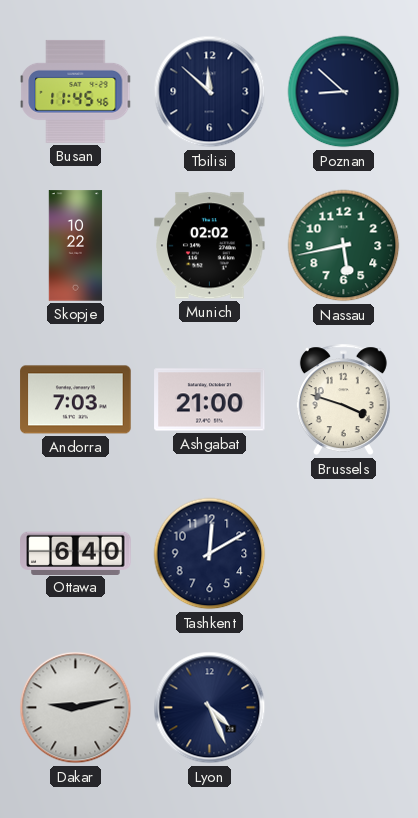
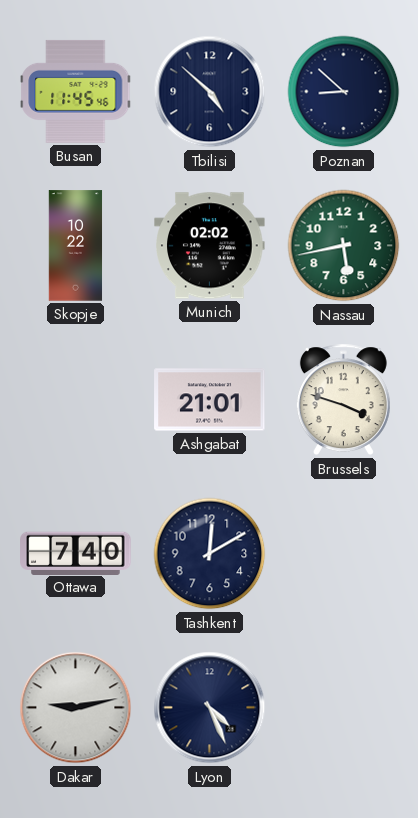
Tbilisi: 11:52 -> 4:52
Andorra: 7:03 -> none
Ashgabat: 21:00 -> 21:01
Ottawa: 6:40 -> 7:40
